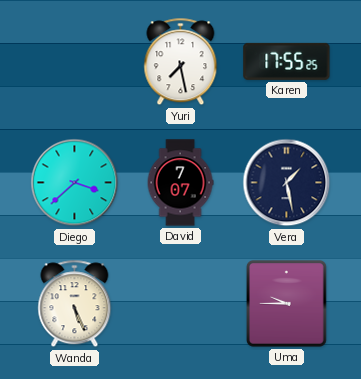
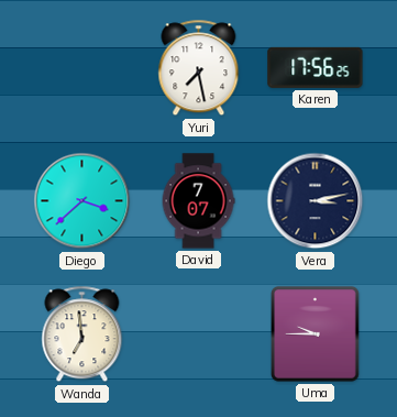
Karen: 17:55 -> 17:56
Vera: 1:28 -> 3:13
Wanda: 5:26 -> 6:59
